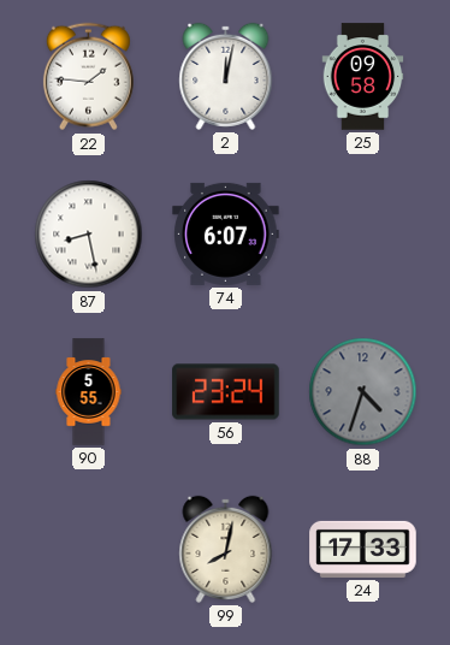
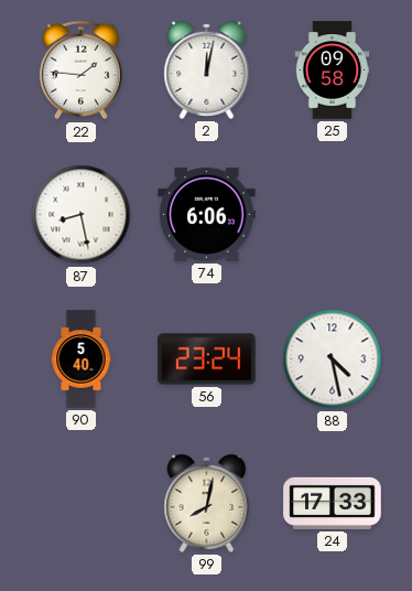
74: 6:07 -> 6:06
90: 5:55 -> 5:40
88: 4:33 -> 4:28
88 dial: grey -> white
